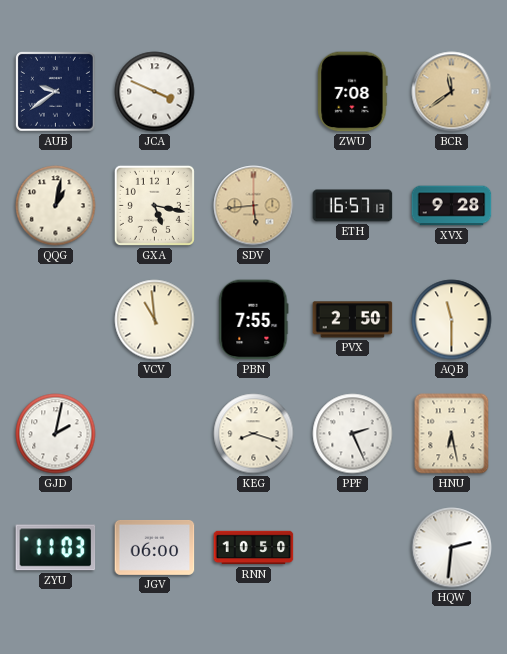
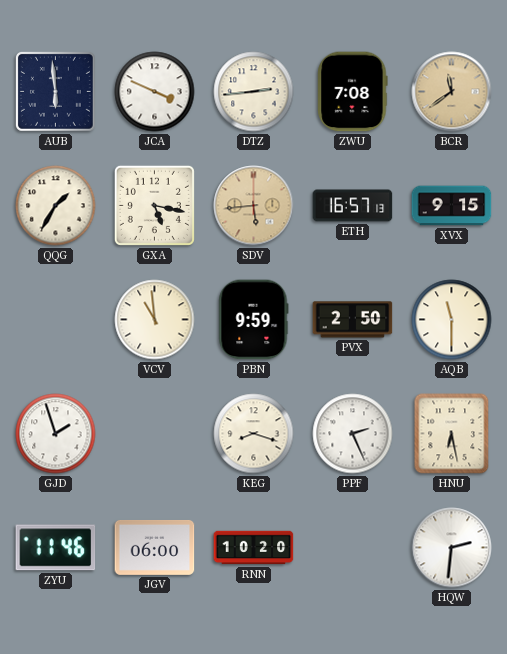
AUB: 9:39 -> 5:59
DTZ: none -> 2:44
QQG: 1:02 -> 1:35
XVX: 9:28 -> 9:15
PBN: 7:55 -> 9:59
GJD: 2:02 -> 1:57
ZYU: 11:03 -> 11:46
RNN: 10:50 -> 10:20
